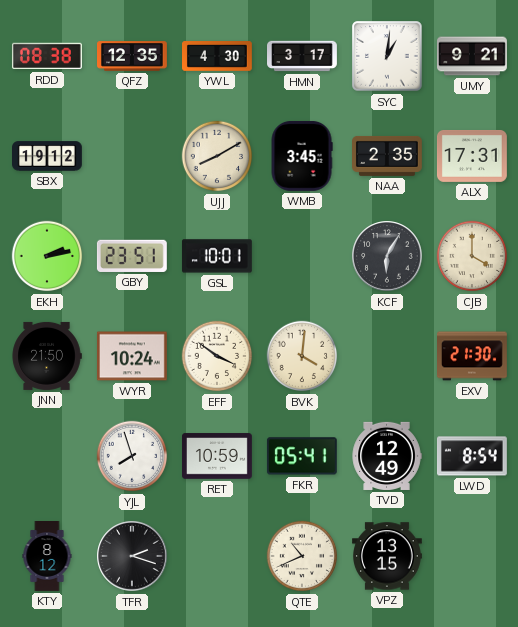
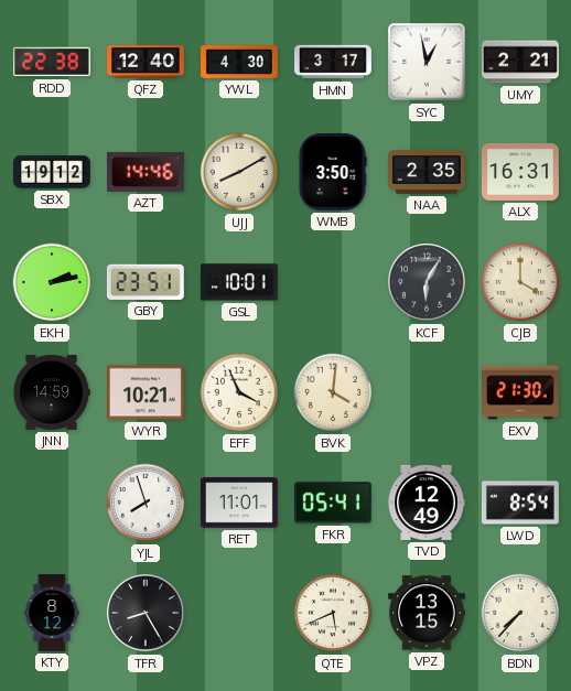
RDD: 08:38 -> 22:38
QFZ: 12:35 -> 12:40
SYC: 1:01 -> 12:58
UMY: 9:21 -> 2:21
AZT: none -> 14:46
WMB: 3:45 -> 3:50
ALX: 17:31 -> 16:31
JNN: 21:50 -> 14:59
WYR: 10:24 -> 10:21
EFF: 3:51 -> 3:56
RET: 10:59 -> 11:01
TFR: 2:18 -> 8:25
QTE: 10:41 -> 5:41
BDN: none -> 7:37
